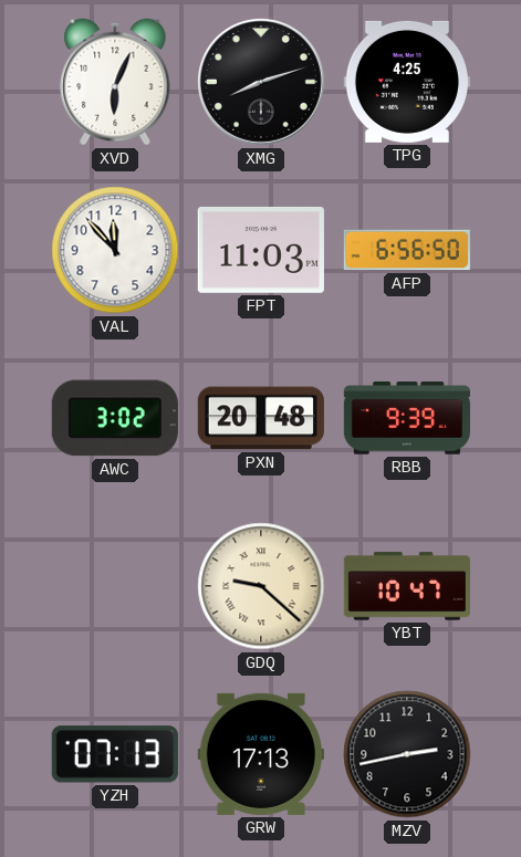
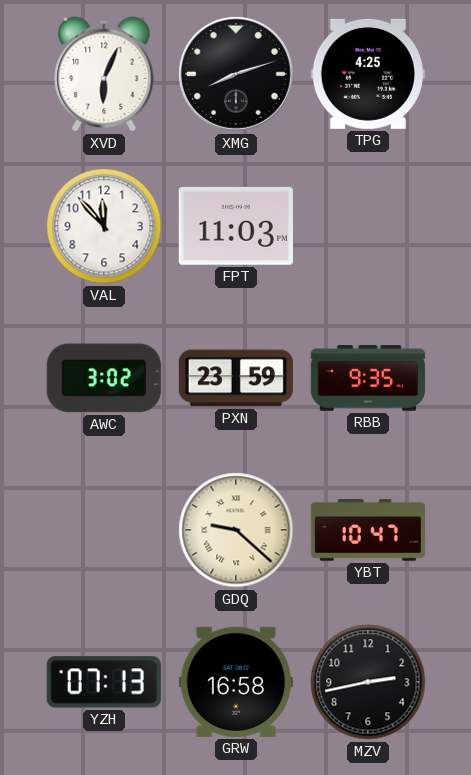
AFP: 6:56 -> none
PXN: 20:48 -> 23:59
RBB: 9:39 -> 9:35
GRW: 17:13 -> 16:58
